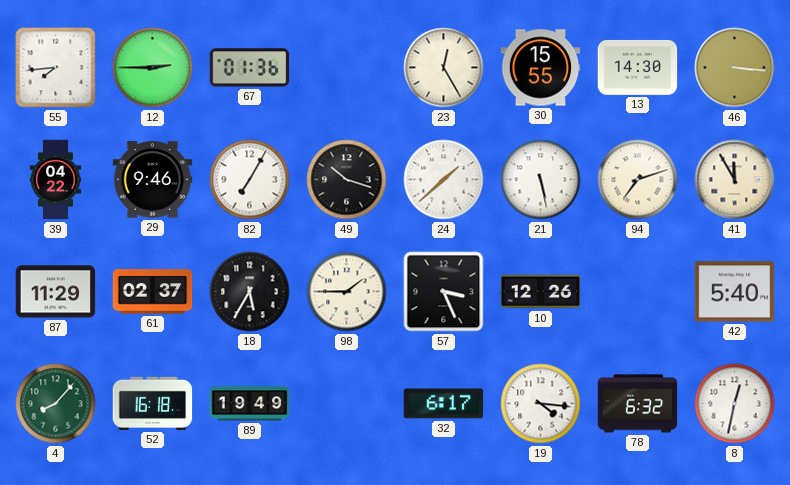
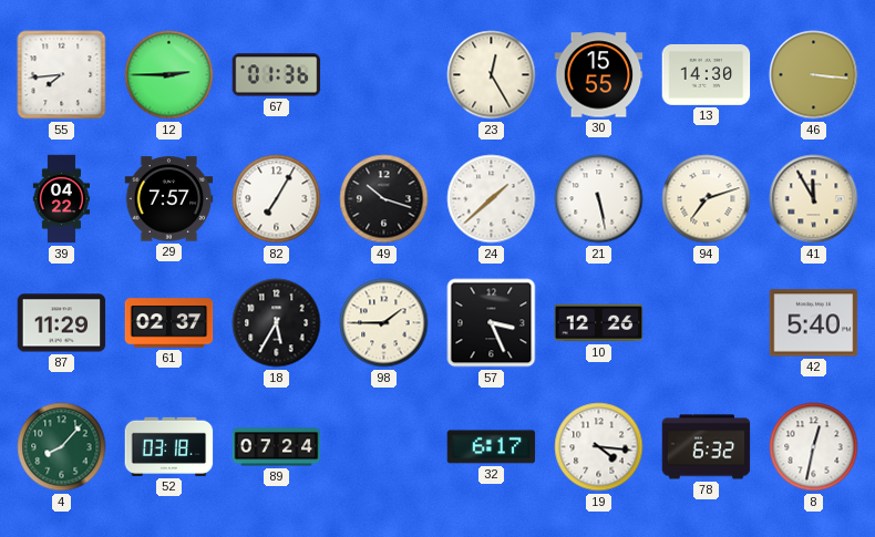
29: 9:46 -> 7:57
52: 16:18 -> 03:18
89: 19:49 -> 07:24
